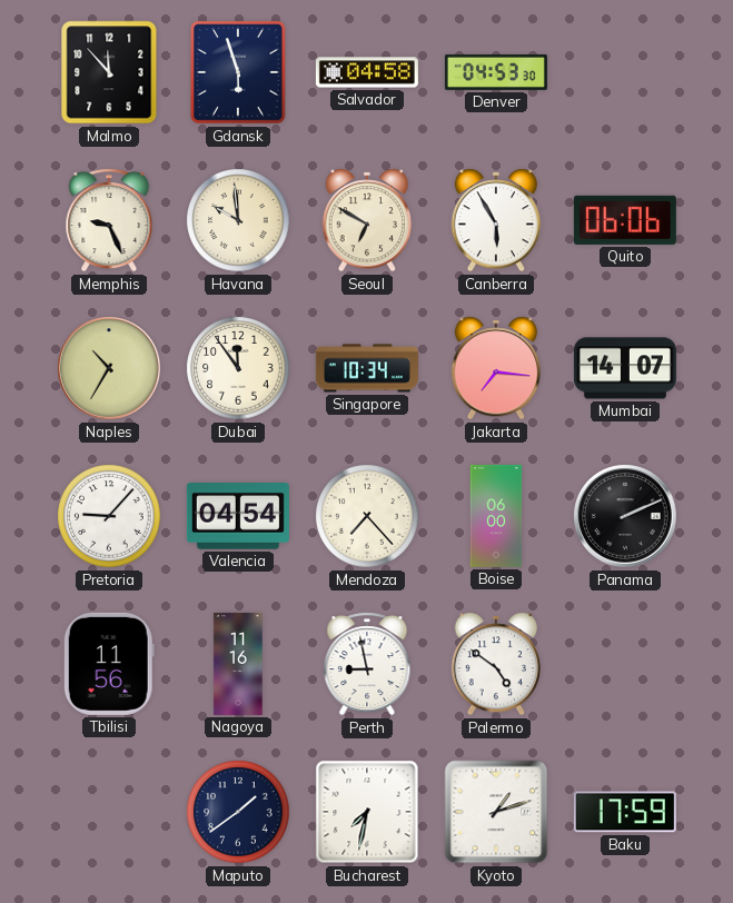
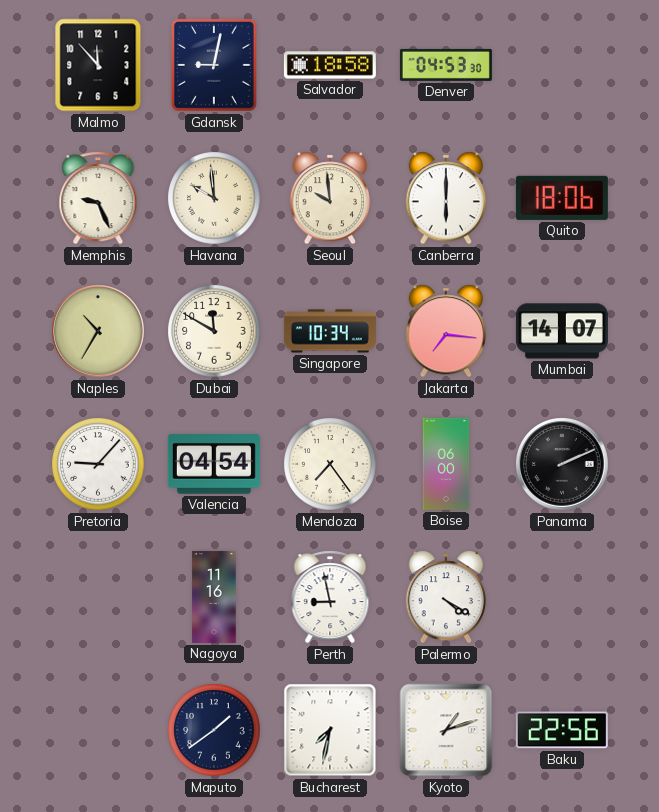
Gdansk: 5:57 -> 9:02
Salvador: 04:58 -> 18:58
Seoul: 6:50 -> 9:59
Canberra: 5:55 -> 6:00
Quito: 06:06 -> 18:06
Dubai: 11:54 -> 11:50
Mendoza: 7:23 -> 7:24
Tbilisi: 11:56 -> none
Palermo: 4:51 -> 4:20
Baku: 17:59 -> 22:56
